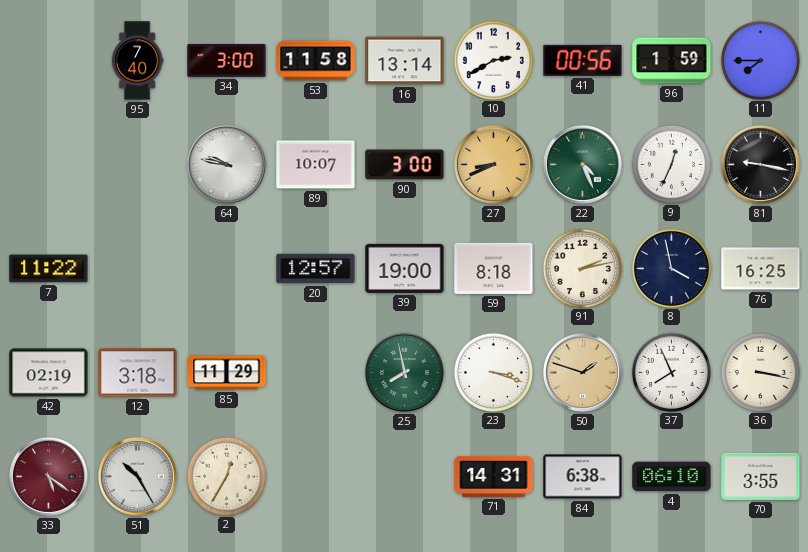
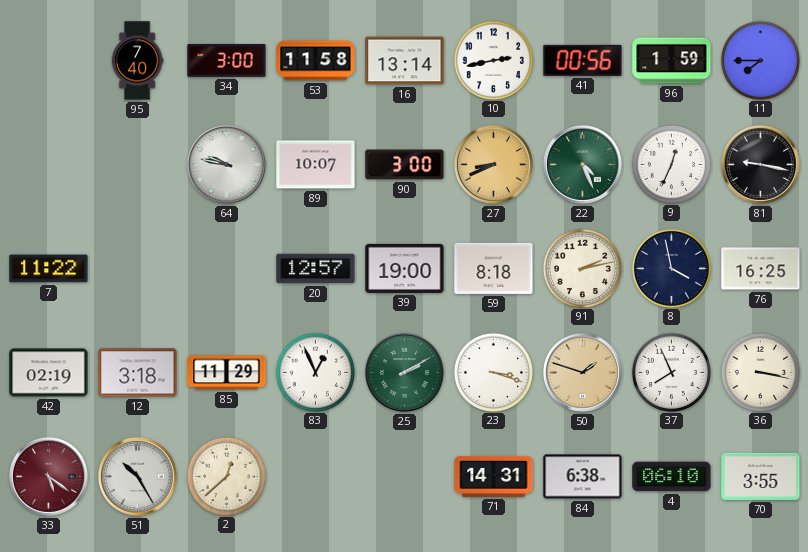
10: 2:40 -> 2:43
83: none -> 12:56
25: 7:58 -> 2:10
2: 12:35 -> 12:38
